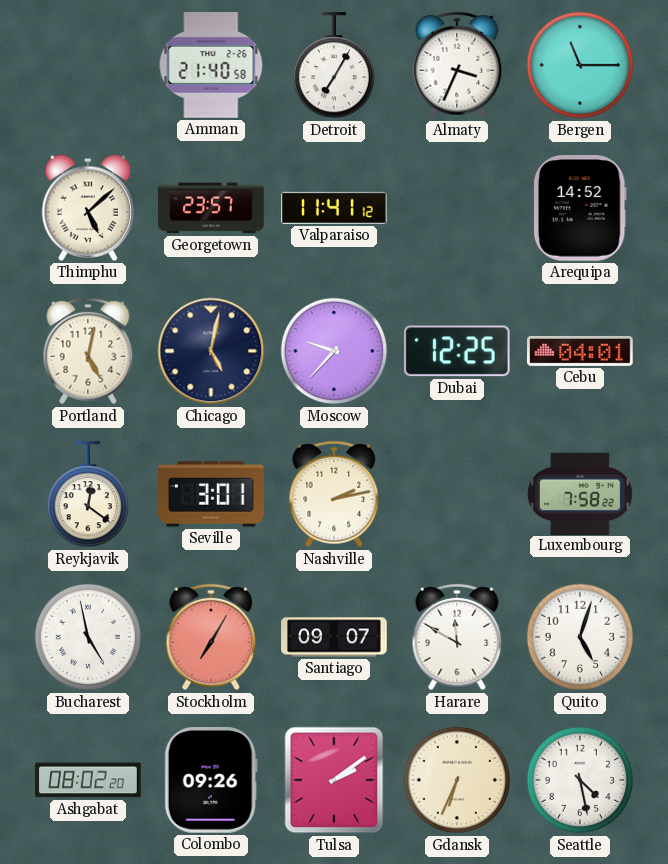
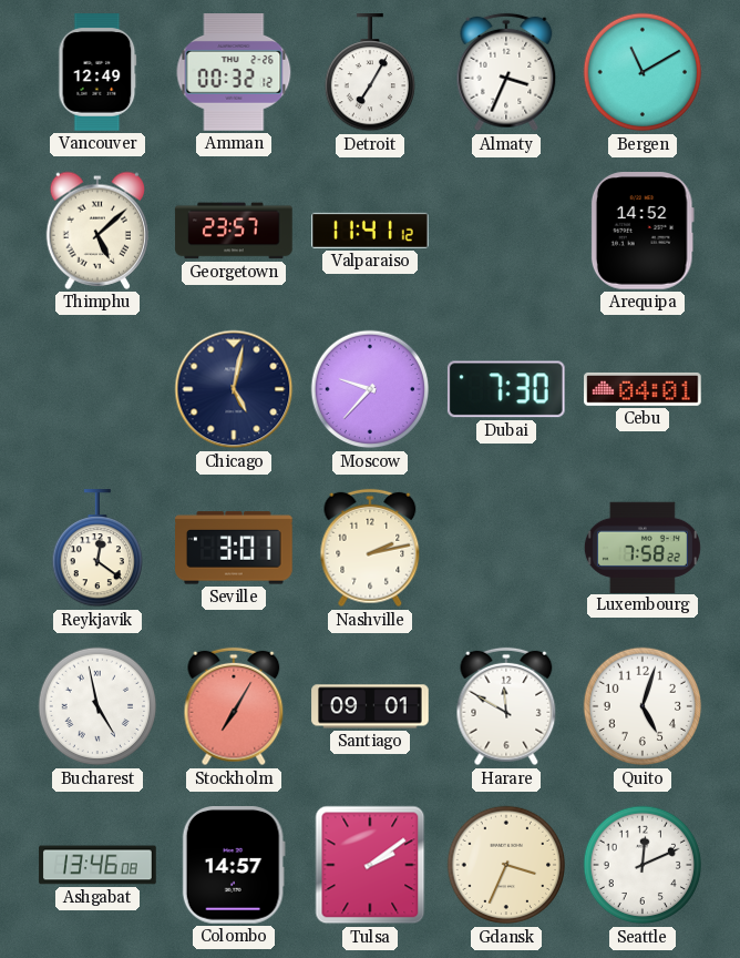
Vancouver: none -> 12:49
Amman: 21:40 -> 00:32
Bergen: 11:15 -> 11:10
Portland: 5:02 -> none
Dubai: 12:25 -> 7:30
Santiago: 09:07 -> 09:01
Ashgabat: 08:02 -> 13:46
Colombo: 09:26 -> 14:57
Gdansk: 6:34 -> 3:34
Seattle: 4:28 -> 12:11
